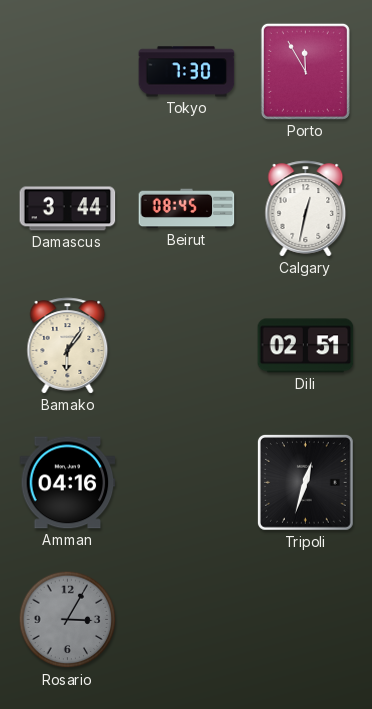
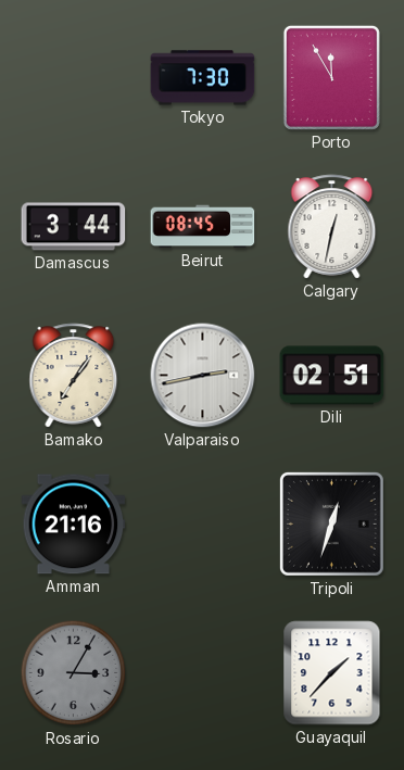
Bamako: 6:06 -> 7:06
Valparaiso: none -> 2:43
Amman: 04:16 -> 21:16
Guayaquil: none -> 1:37
